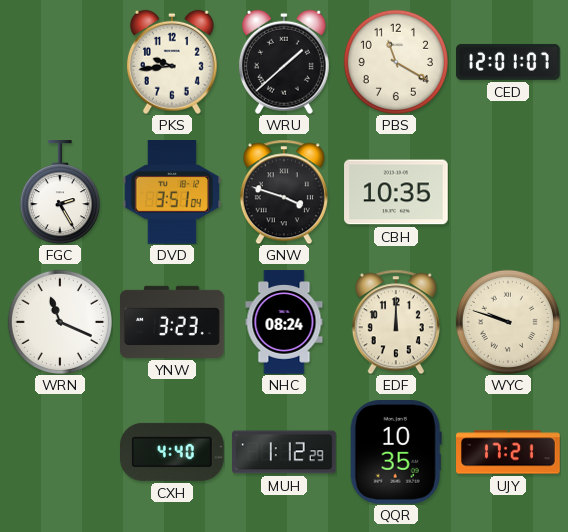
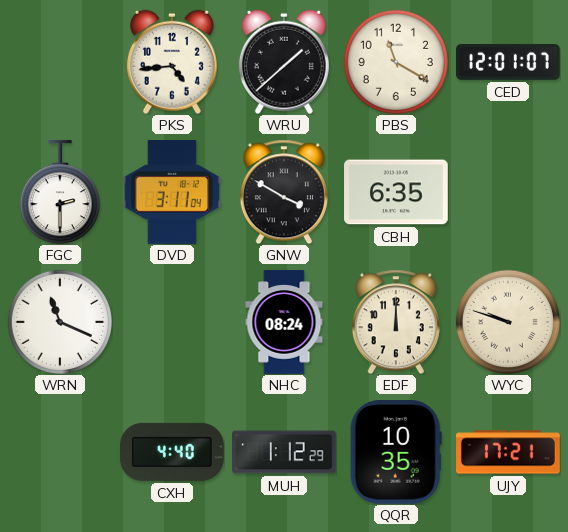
PKS: 9:44 -> 4:44
FGC: 2:25 -> 2:30
DVD: 3:51 -> 3:11
GNW: 3:48 -> 3:50
CBH: 10:35 -> 6:35
YNW: 3:23 -> none
